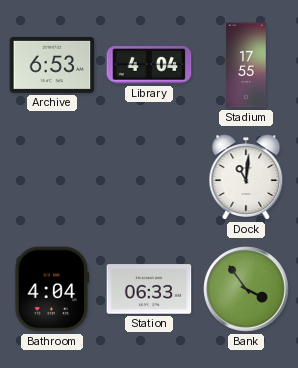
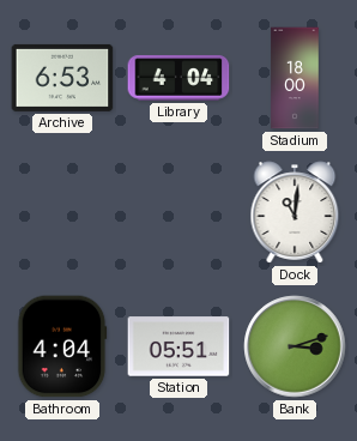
Stadium: 17:55 -> 18:00
Station: 06:33 -> 05:51
Bank: 3:54 -> 3:12
